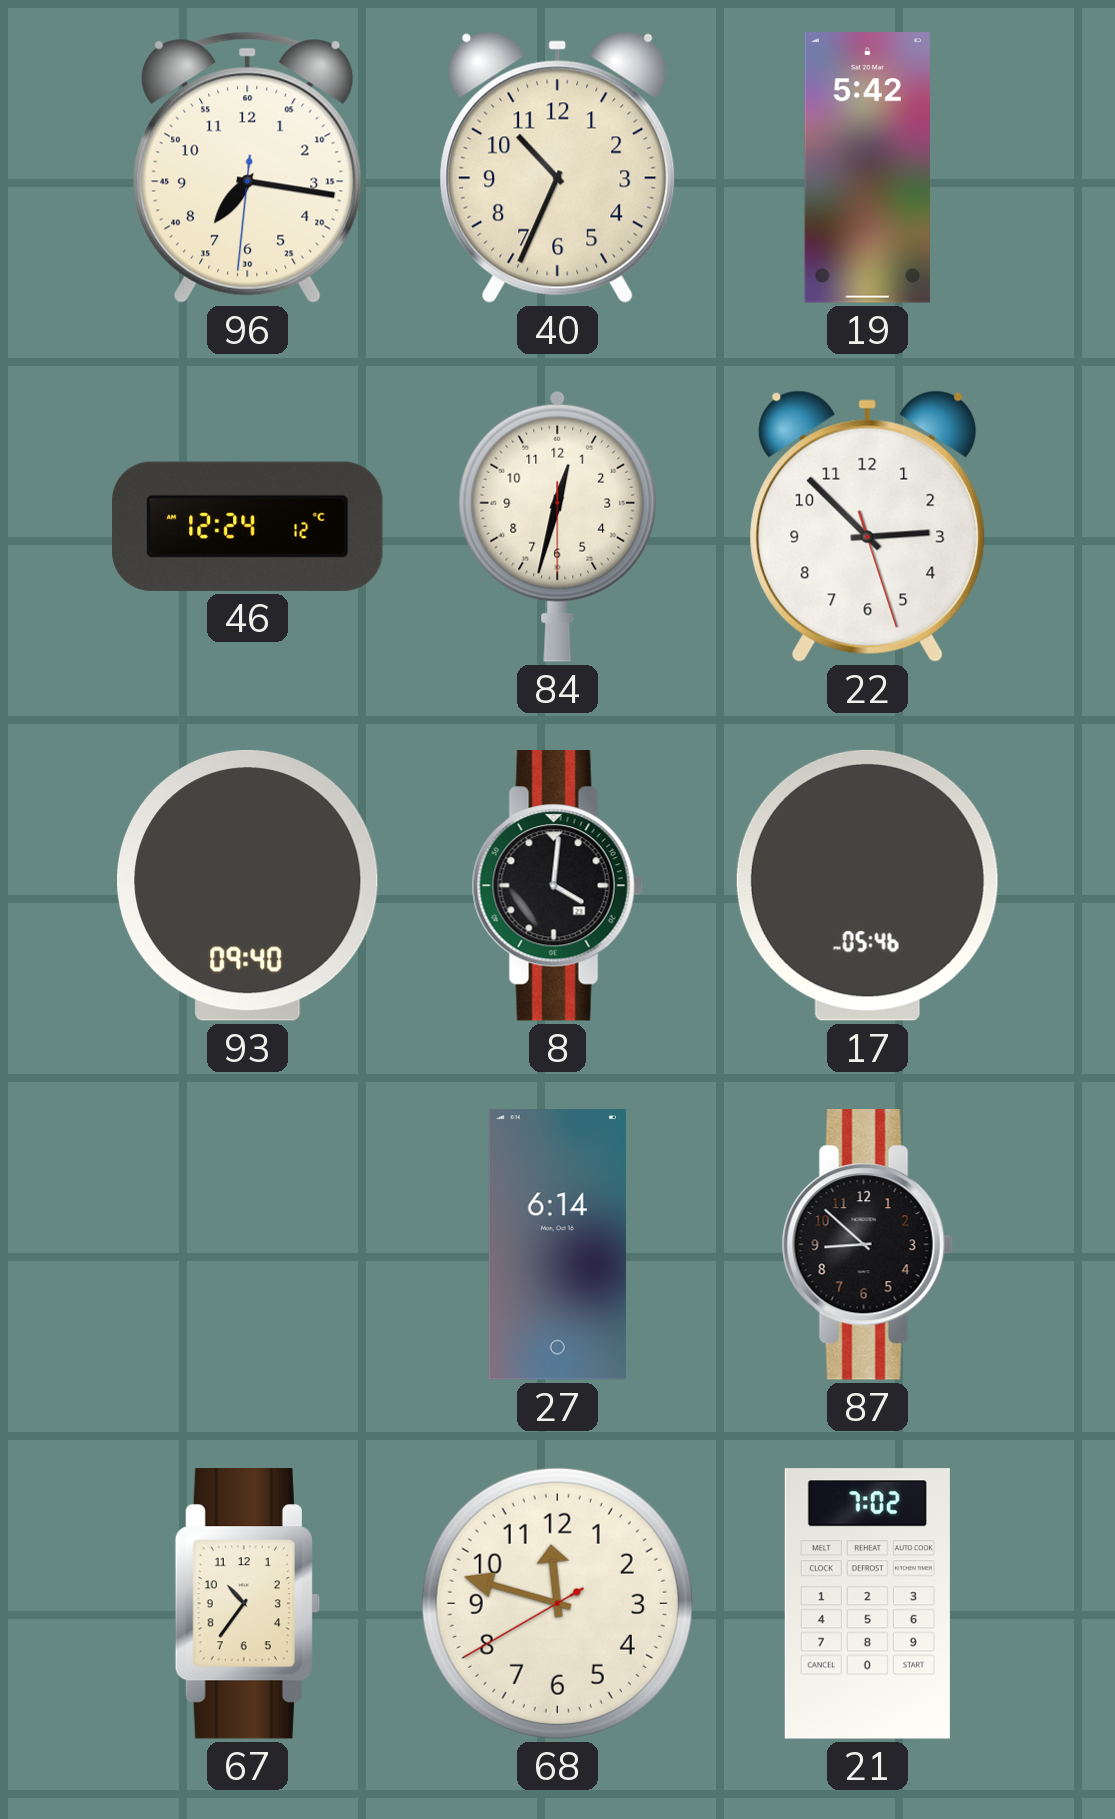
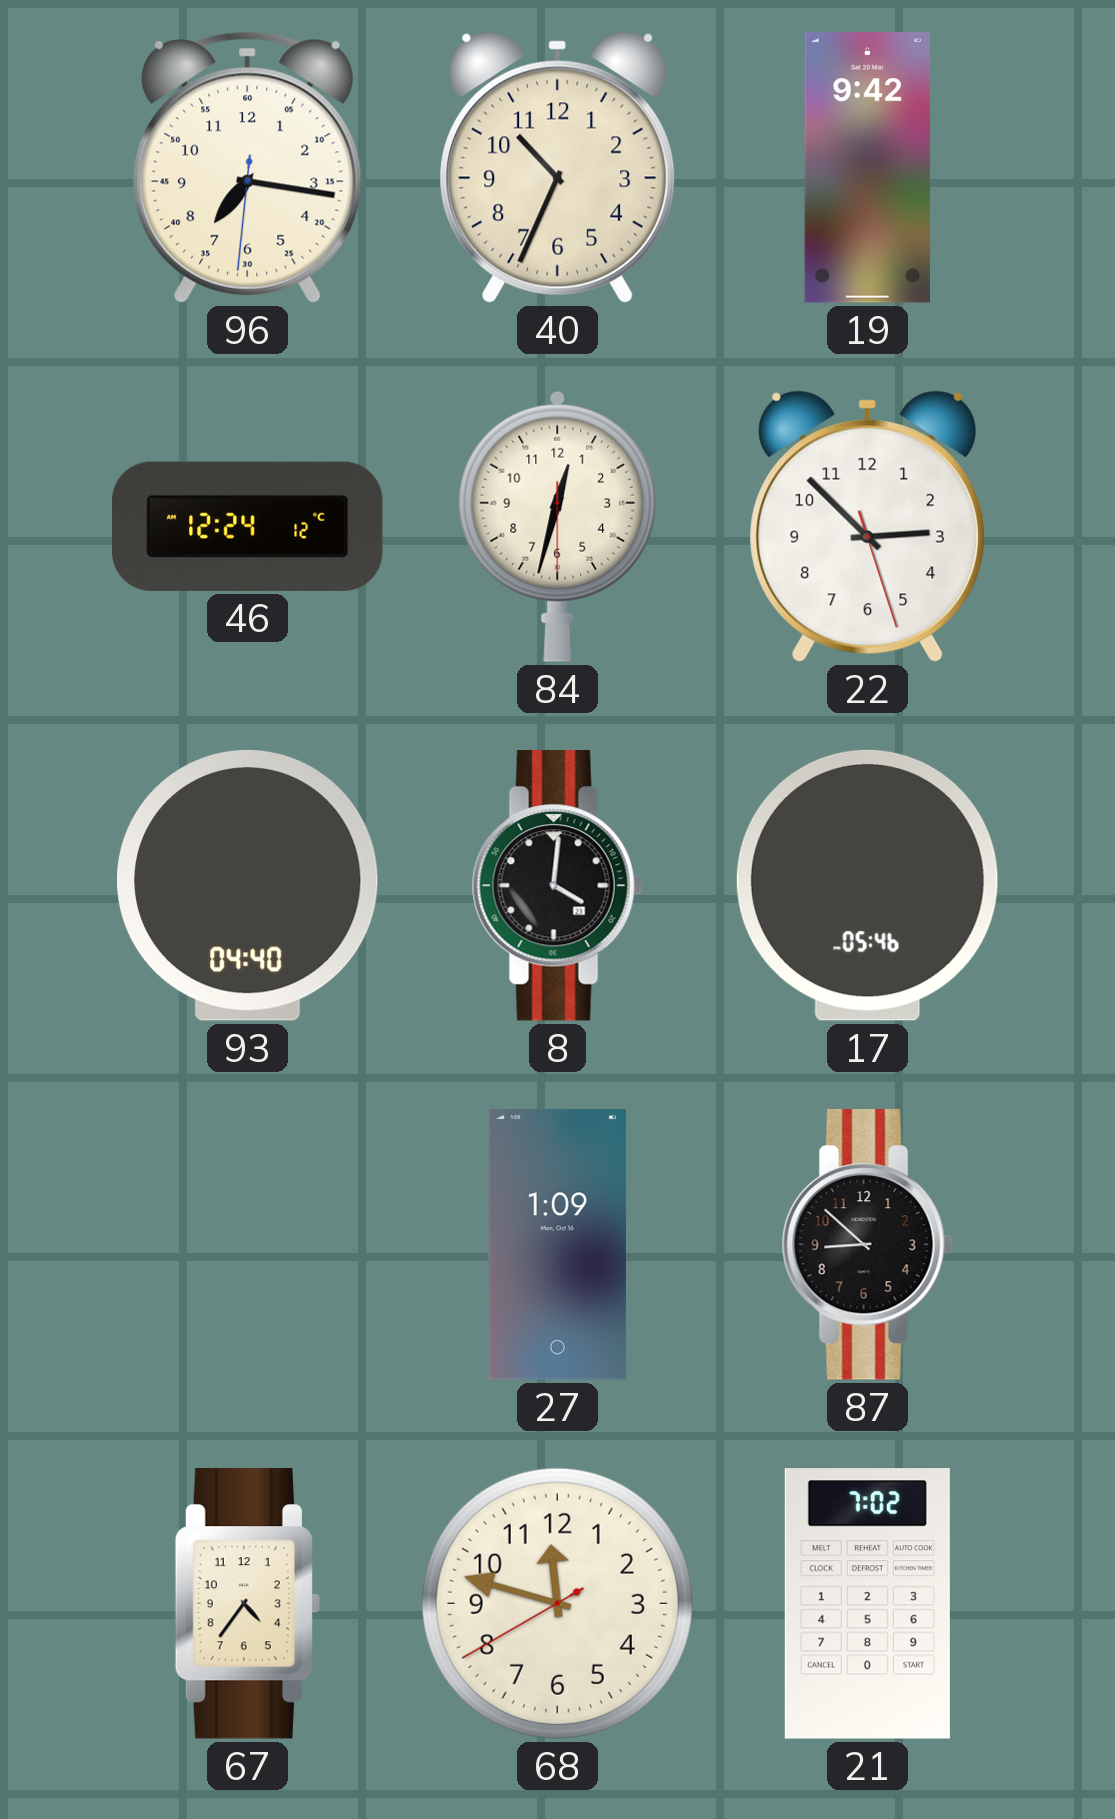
19: 5:42 -> 9:42
93: 09:40 -> 04:40
27: 6:14 -> 1:09
67: 10:36 -> 4:36
